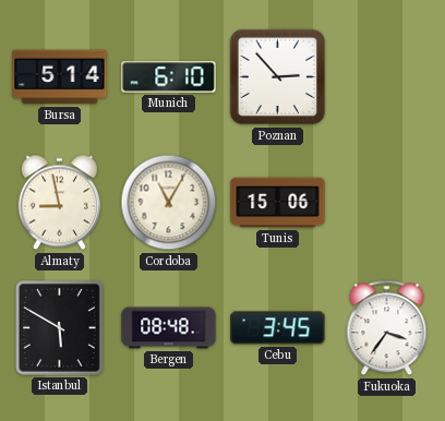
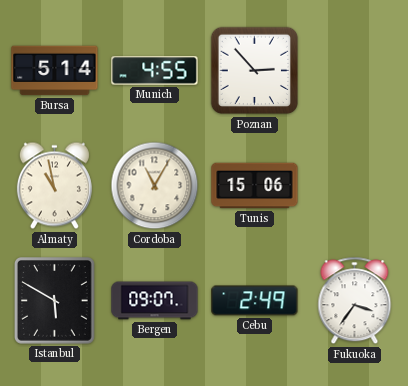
Munich: 6:10 -> 4:55
Almaty: 8:58 -> 10:58
Bergen: 08:48 -> 09:07
Cebu: 3:45 -> 2:49
